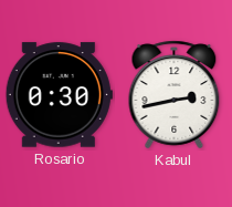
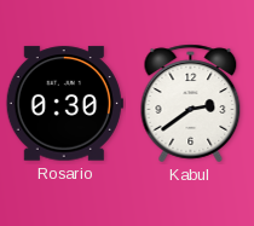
Kabul: 2:43 -> 2:39
